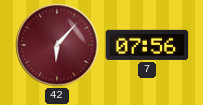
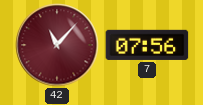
42: 6:07 -> 11:07
